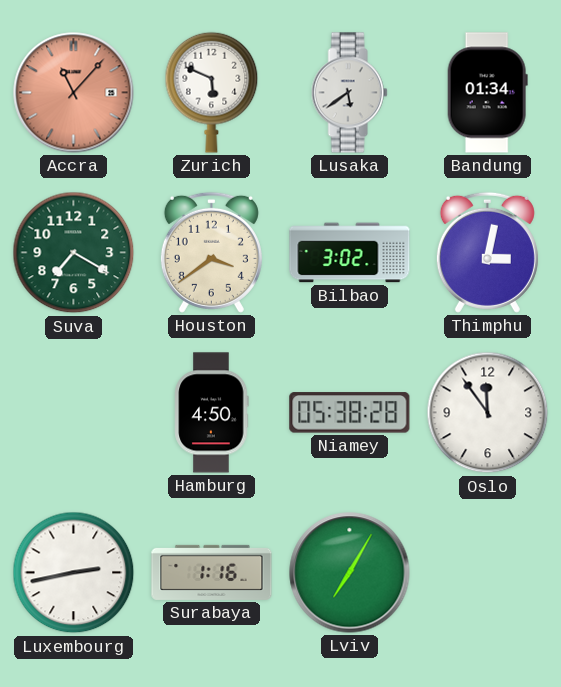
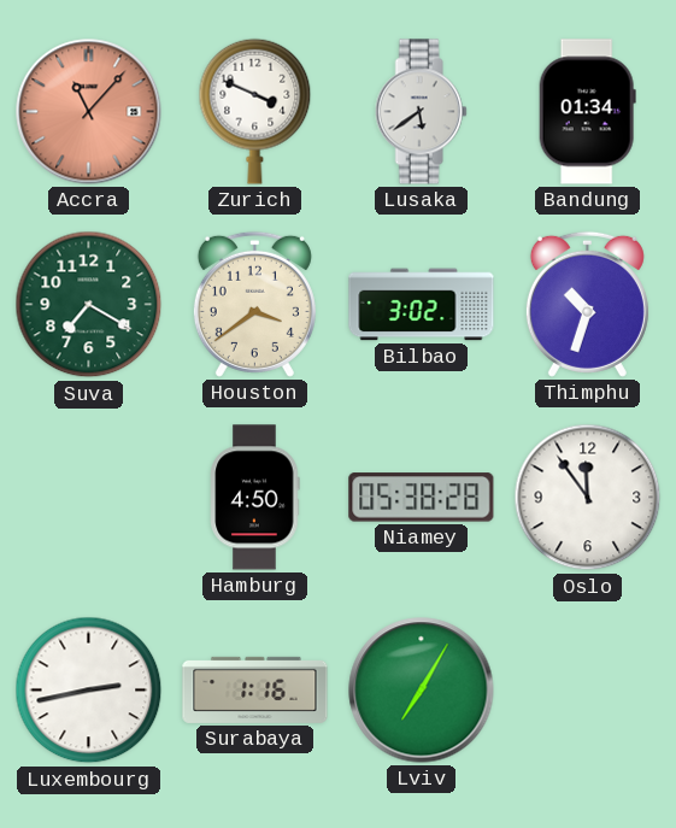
Zurich: 5:49 -> 3:49
Thimphu: 3:02 -> 10:33
